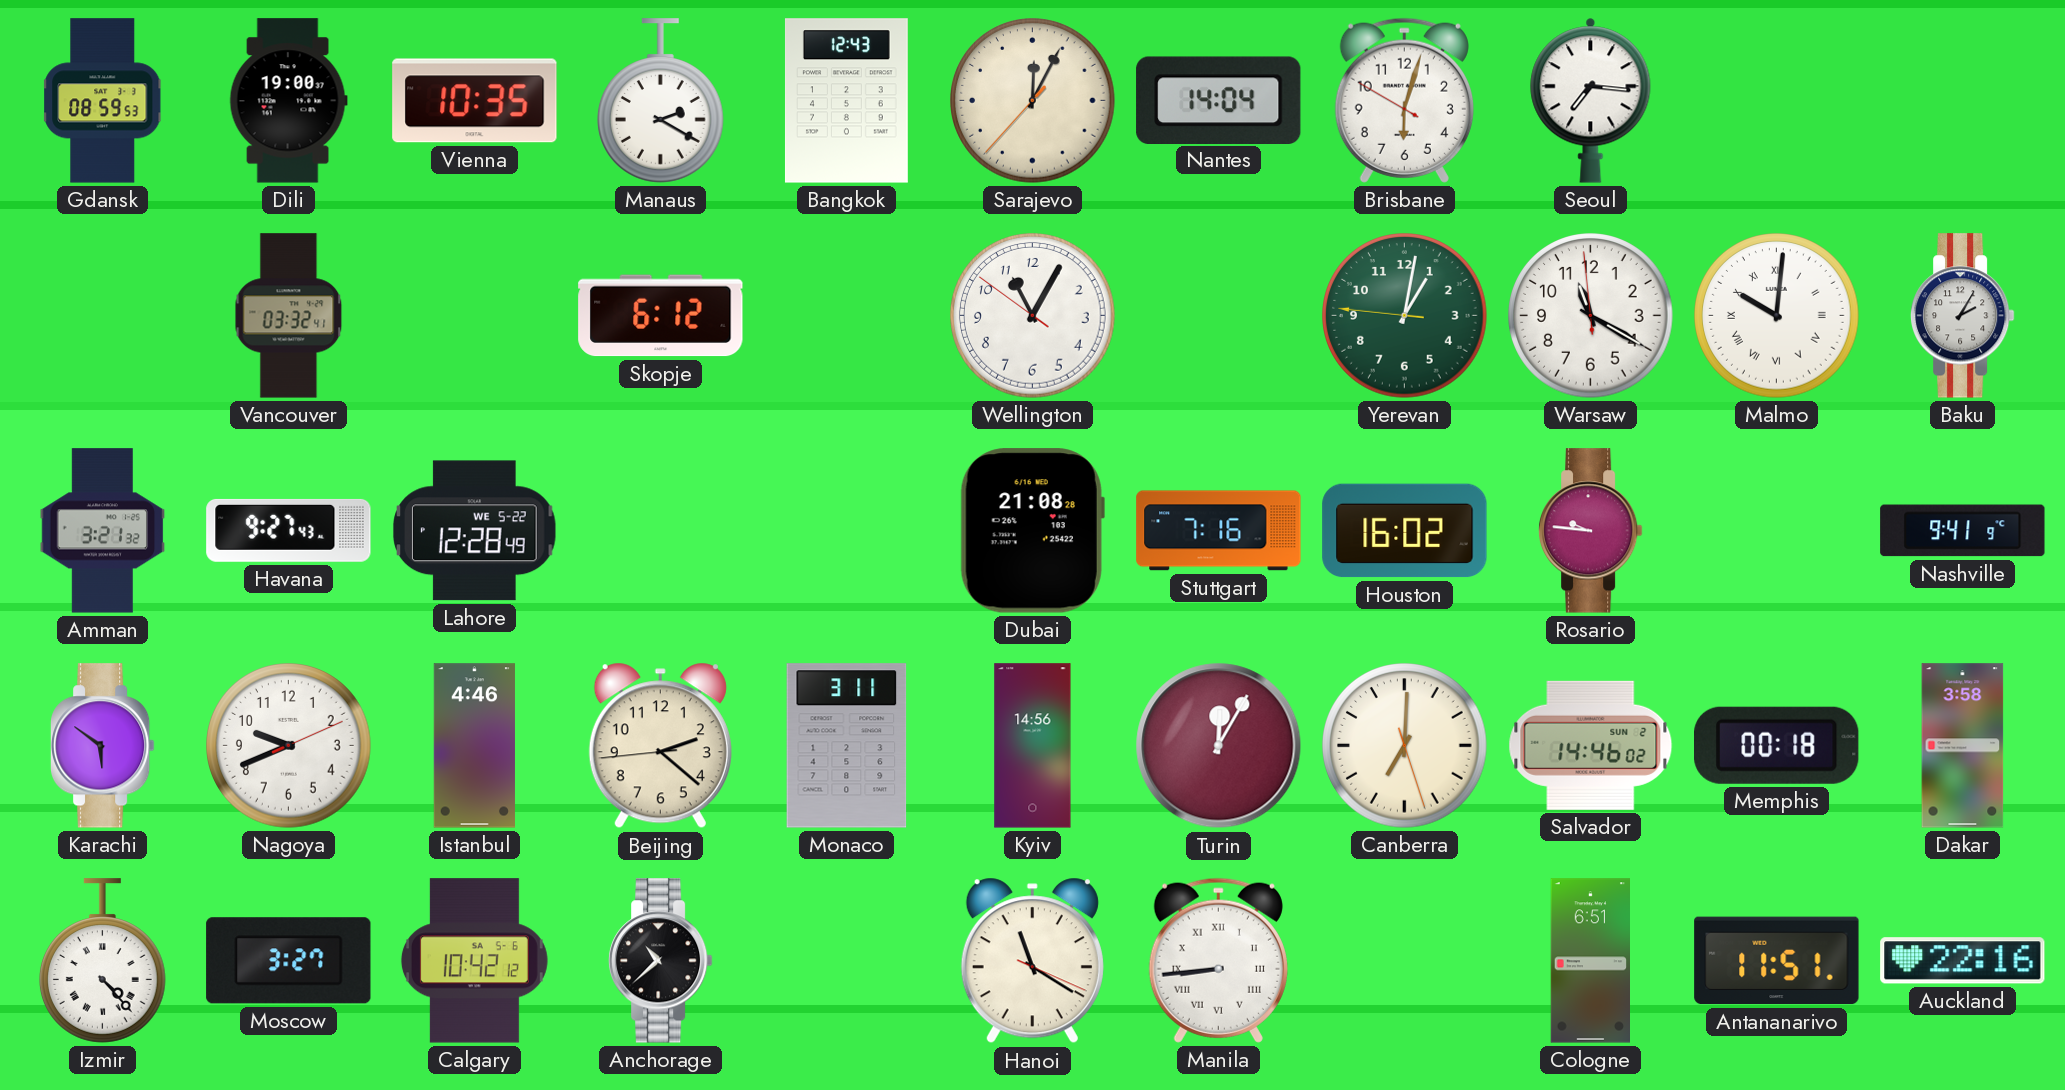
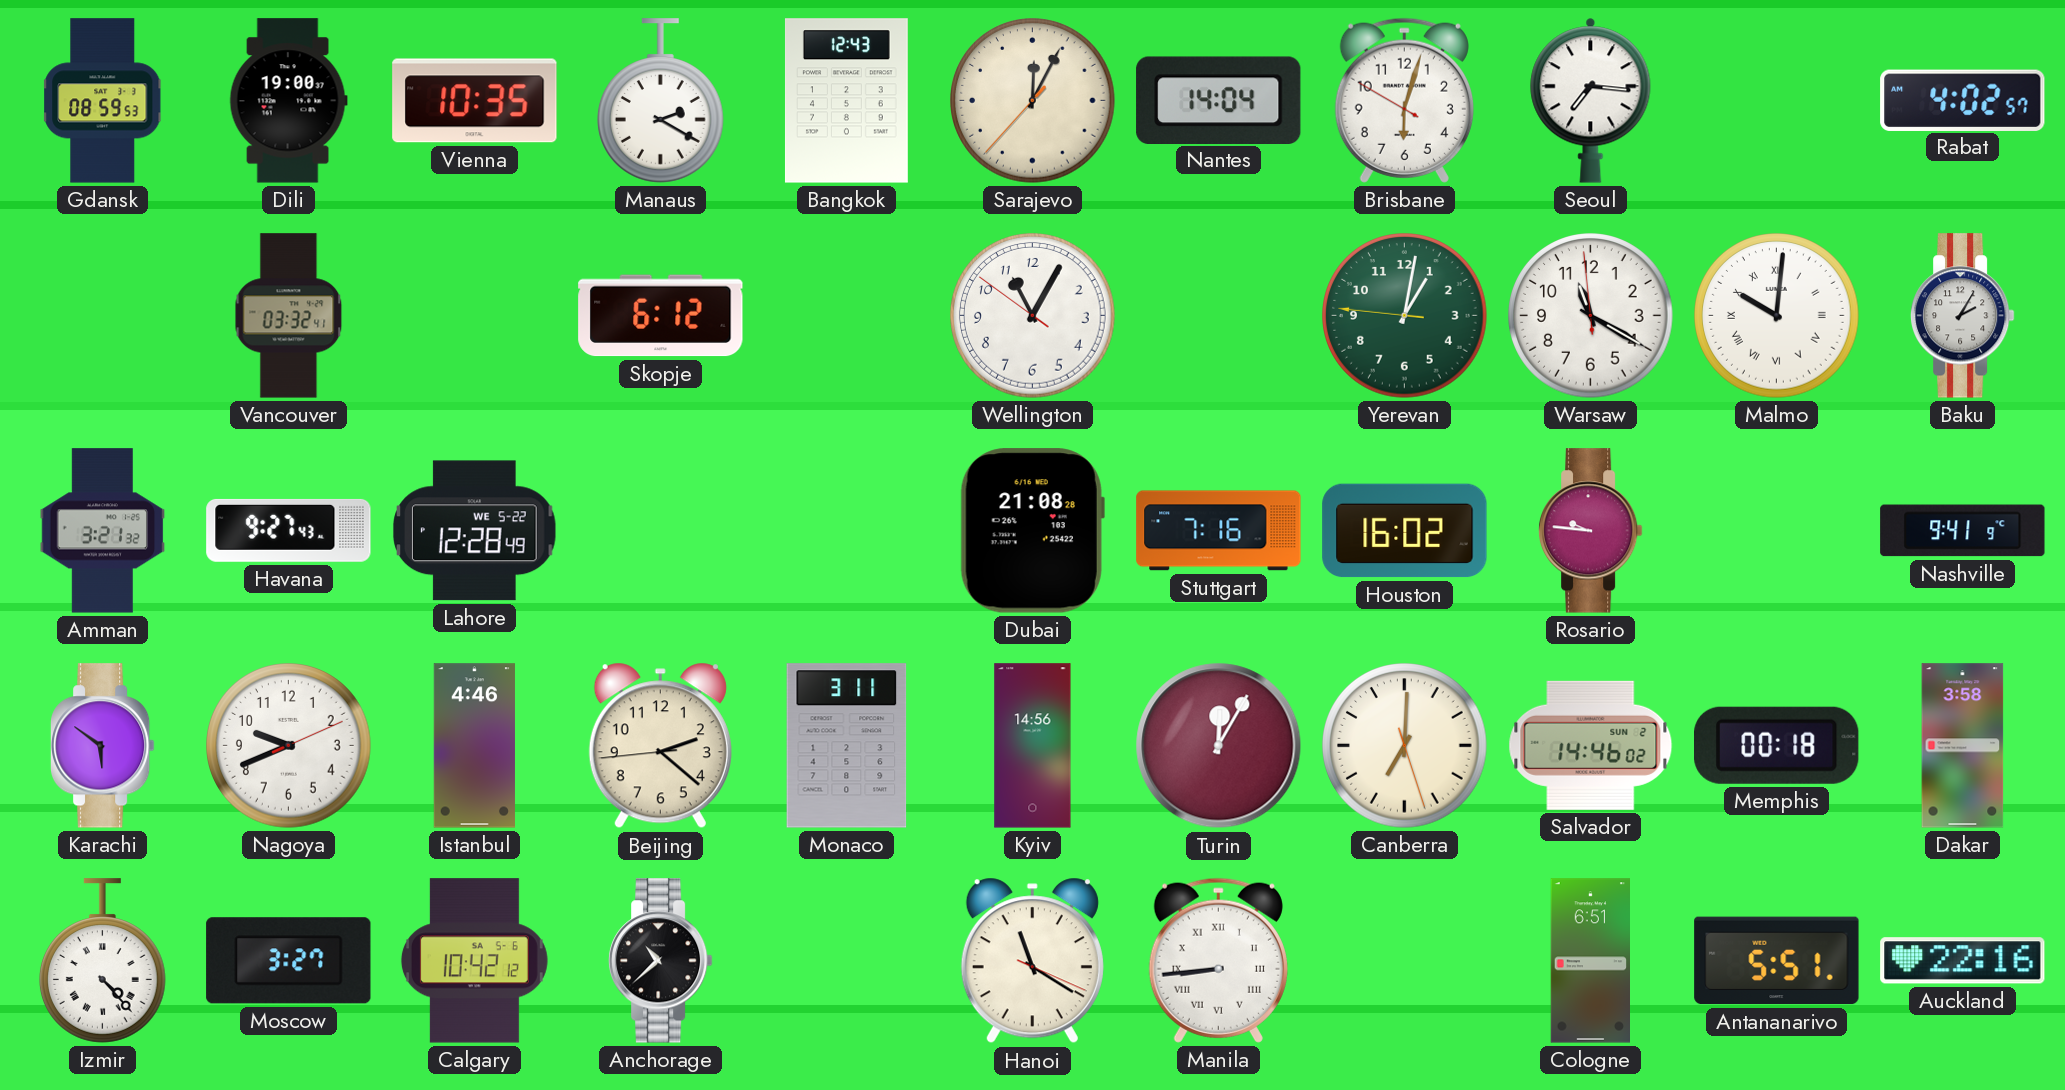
Rabat: none -> 4:02
Antananarivo: 11:51 -> 5:51
